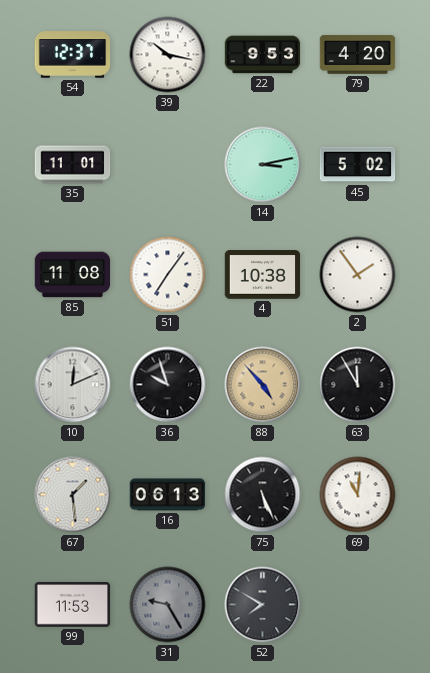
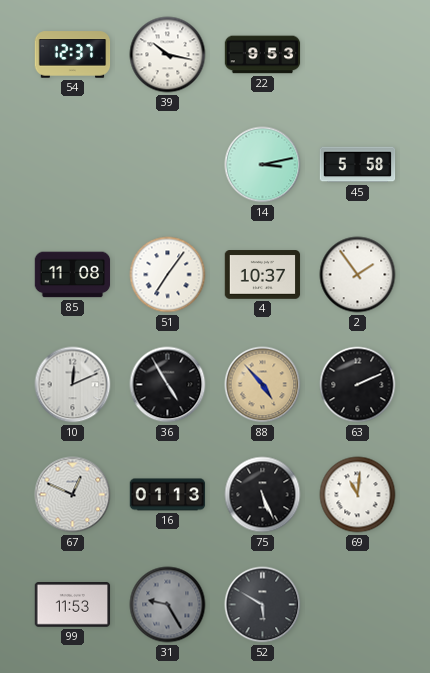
79: 4:20 -> none
35: 11:01 -> none
45: 5:02 -> 5:58
4: 10:38 -> 10:37
36: 9:57 -> 4:55
63: 11:55 -> 2:11
67: 1:29 -> 12:49
16: 06:13 -> 01:13
52: 7:50 -> 5:50
